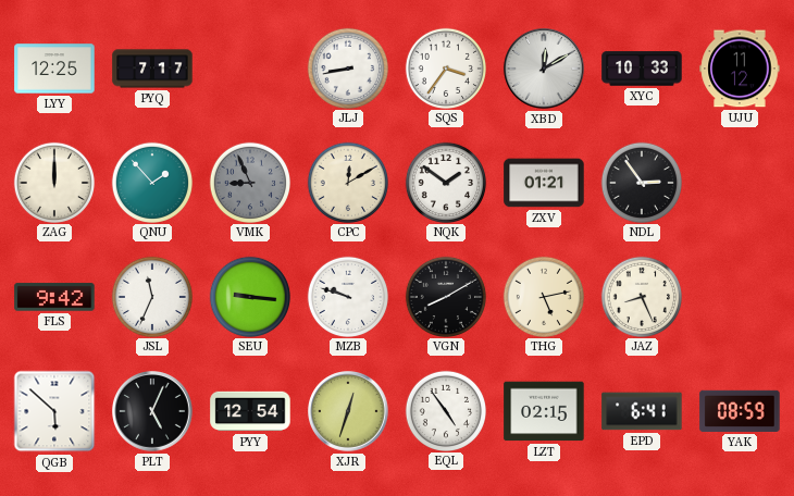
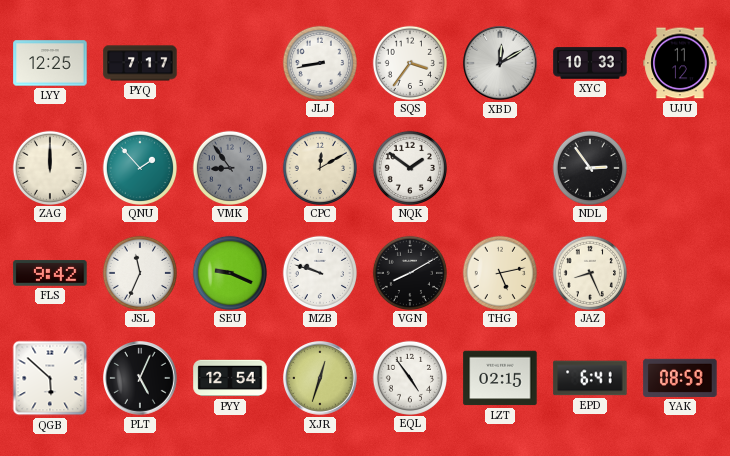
VMK: 8:56 -> 8:54
ZXV: 01:21 -> none
SEU: 9:16 -> 9:19
